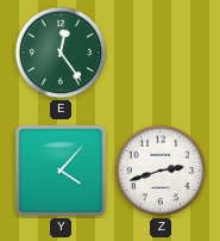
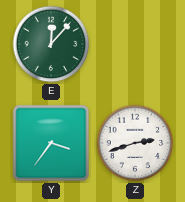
E: 12:24 -> 12:07
Y: 4:07 -> 3:36
